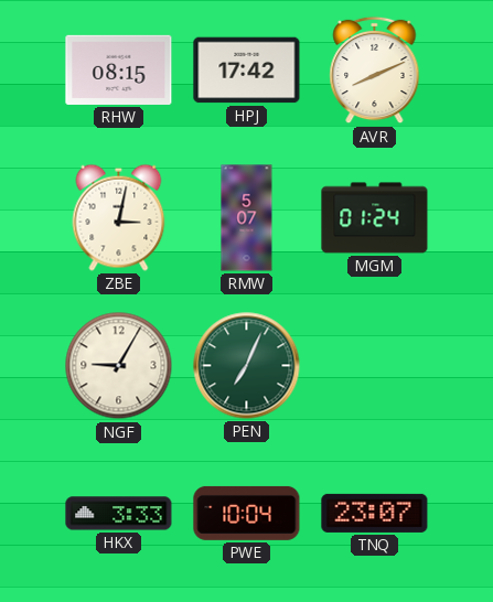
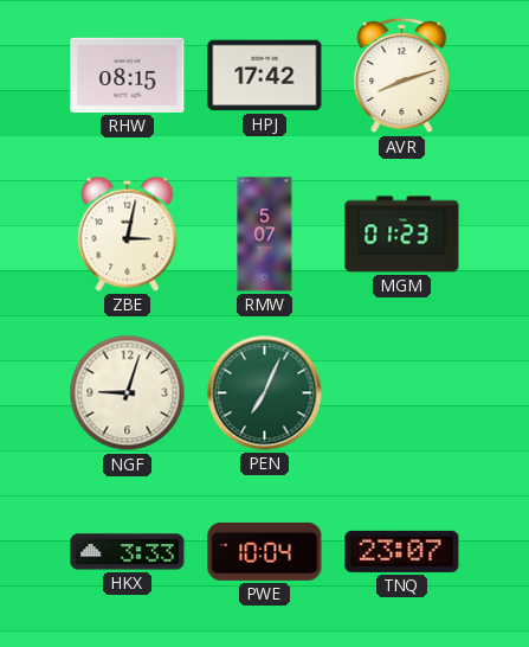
AVR: 8:11 -> 8:12
MGM: 01:24 -> 01:23
NGF: 9:05 -> 9:03
